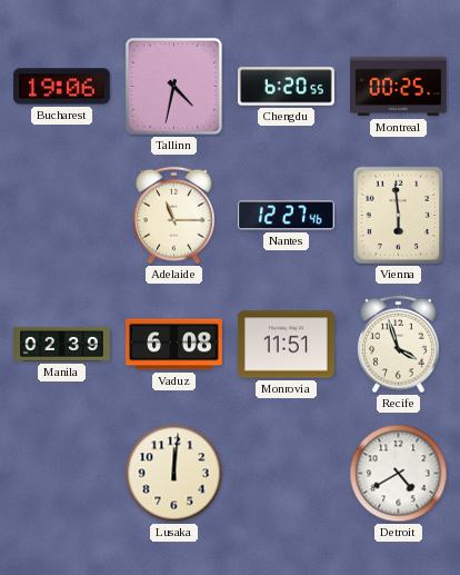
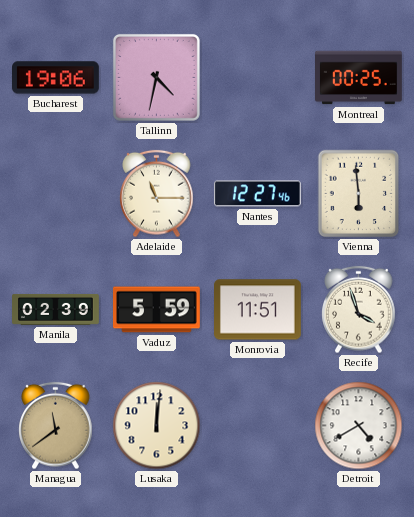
Chengdu: 6:20 -> none
Vaduz: 6:08 -> 5:59
Managua: none -> 11:39
